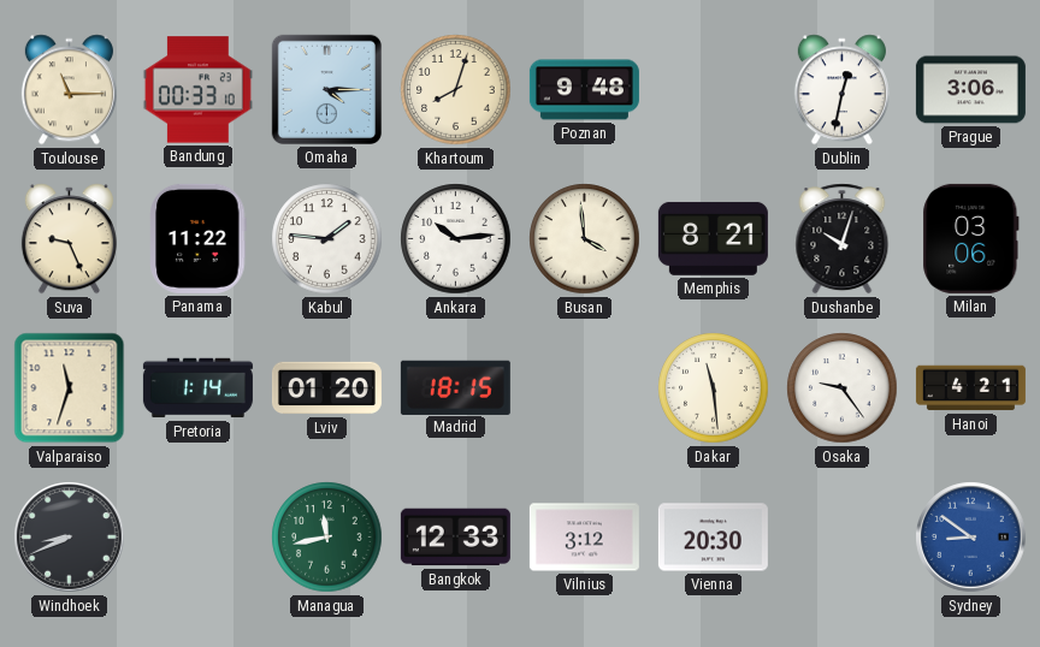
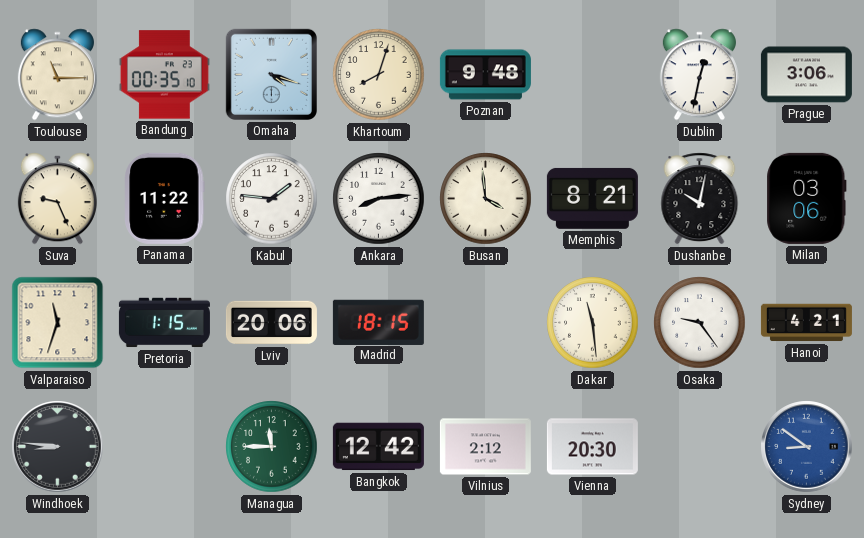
Bandung: 00:33 -> 00:35
Omaha: 4:15 -> 4:18
Ankara: 10:14 -> 8:14
Dushanbe: 10:03 -> 10:02
Pretoria: 1:14 -> 1:15
Lviv: 01:20 -> 20:06
Windhoek: 8:41 -> 8:46
Managua: 11:43 -> 11:45
Bangkok: 12:33 -> 12:42
Vilnius: 3:12 -> 2:12
